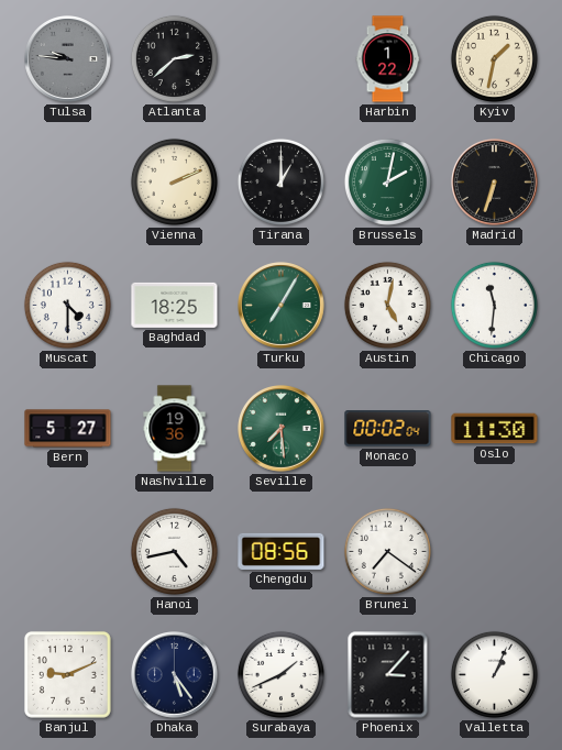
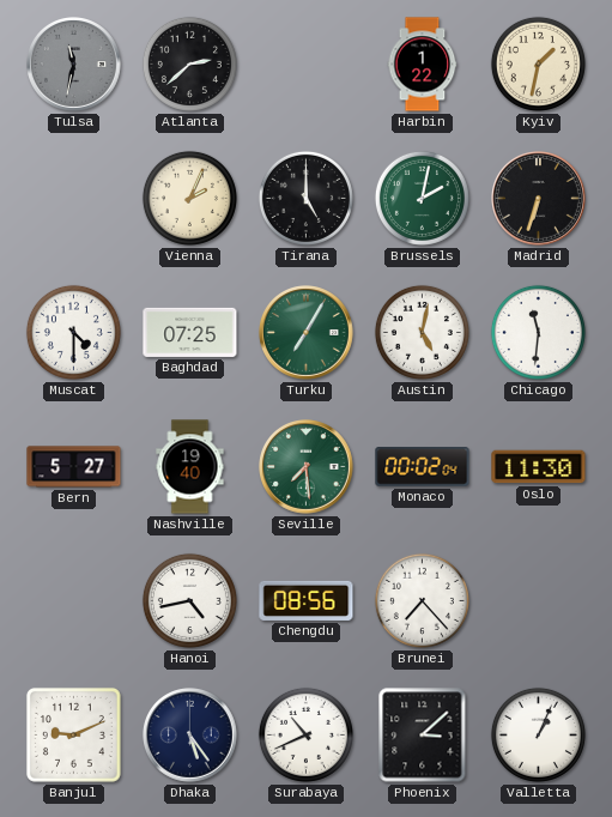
Tulsa: 9:46 -> 11:32
Vienna: 2:11 -> 2:04
Tirana: 1:00 -> 5:00
Baghdad: 18:25 -> 07:25
Nashville: 19:36 -> 19:40
Brunei: 7:21 -> 7:23
Surabaya: 1:41 -> 10:41
Phoenix: 3:07 -> 3:08
